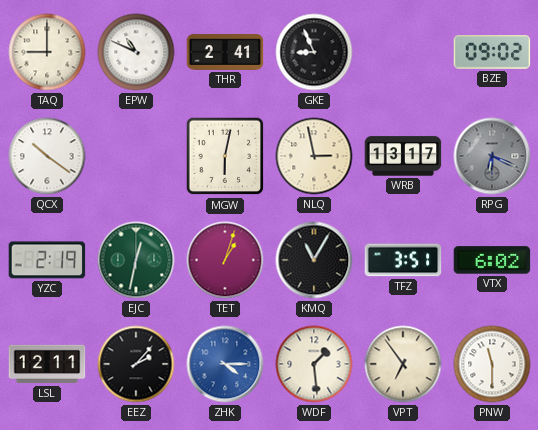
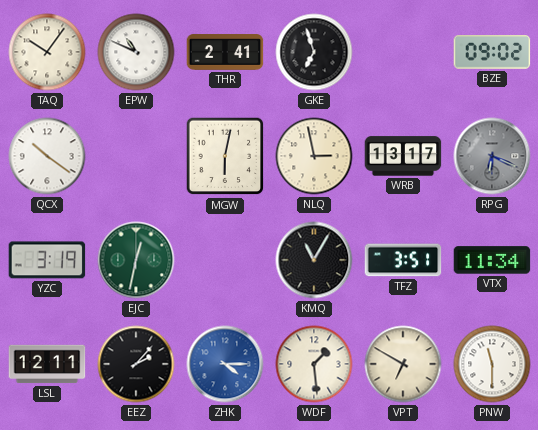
TAQ: 9:00 -> 10:06
GKE: 8:56 -> 6:57
YZC: 2:19 -> 3:19
TET: 1:03 -> none
VTX: 6:02 -> 11:34
VPT: 6:54 -> 6:50
